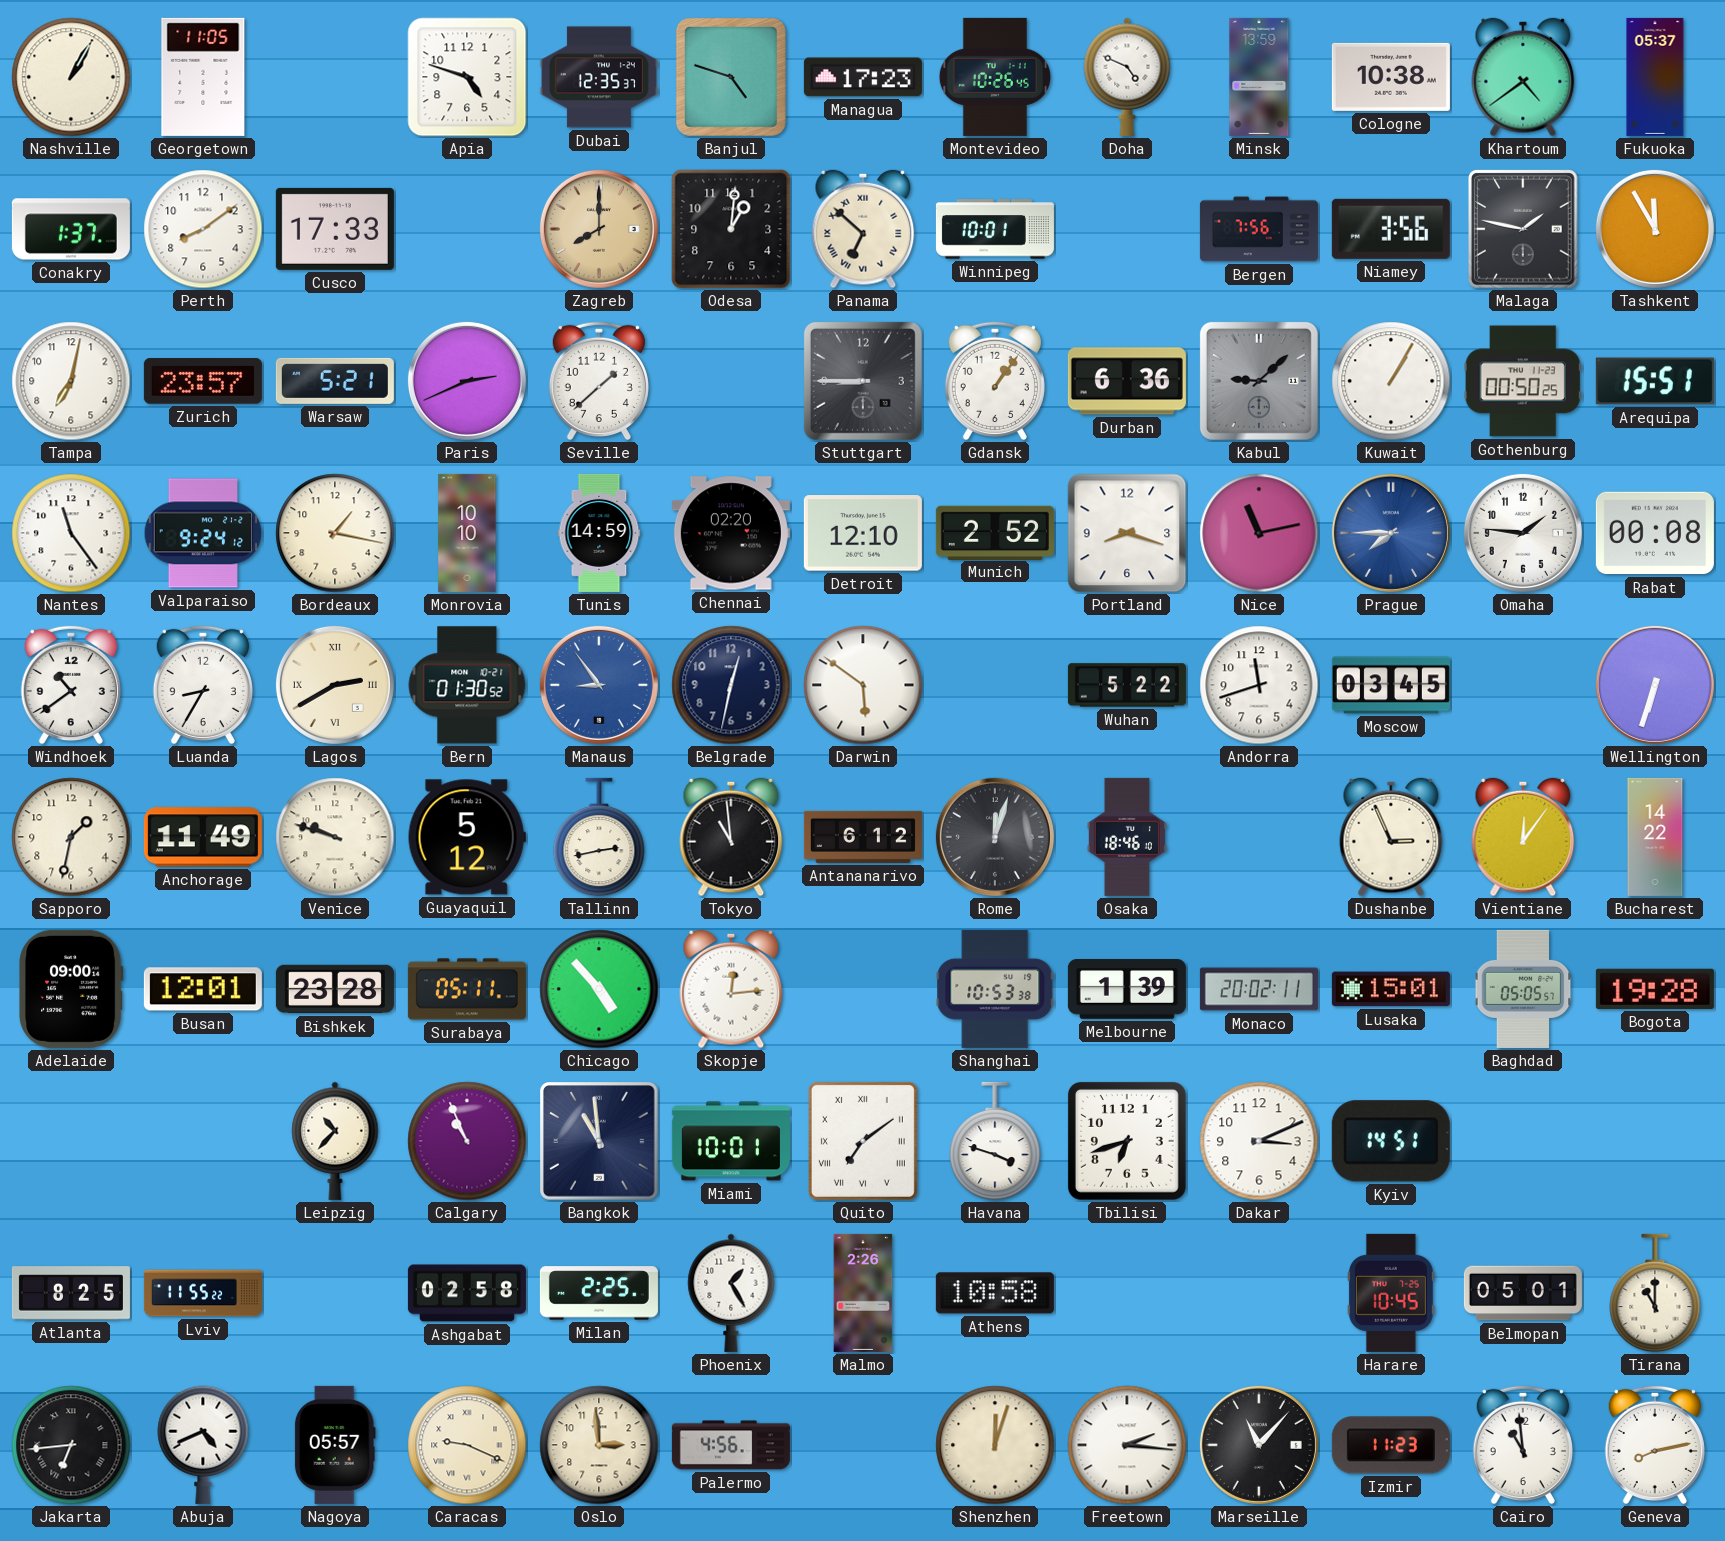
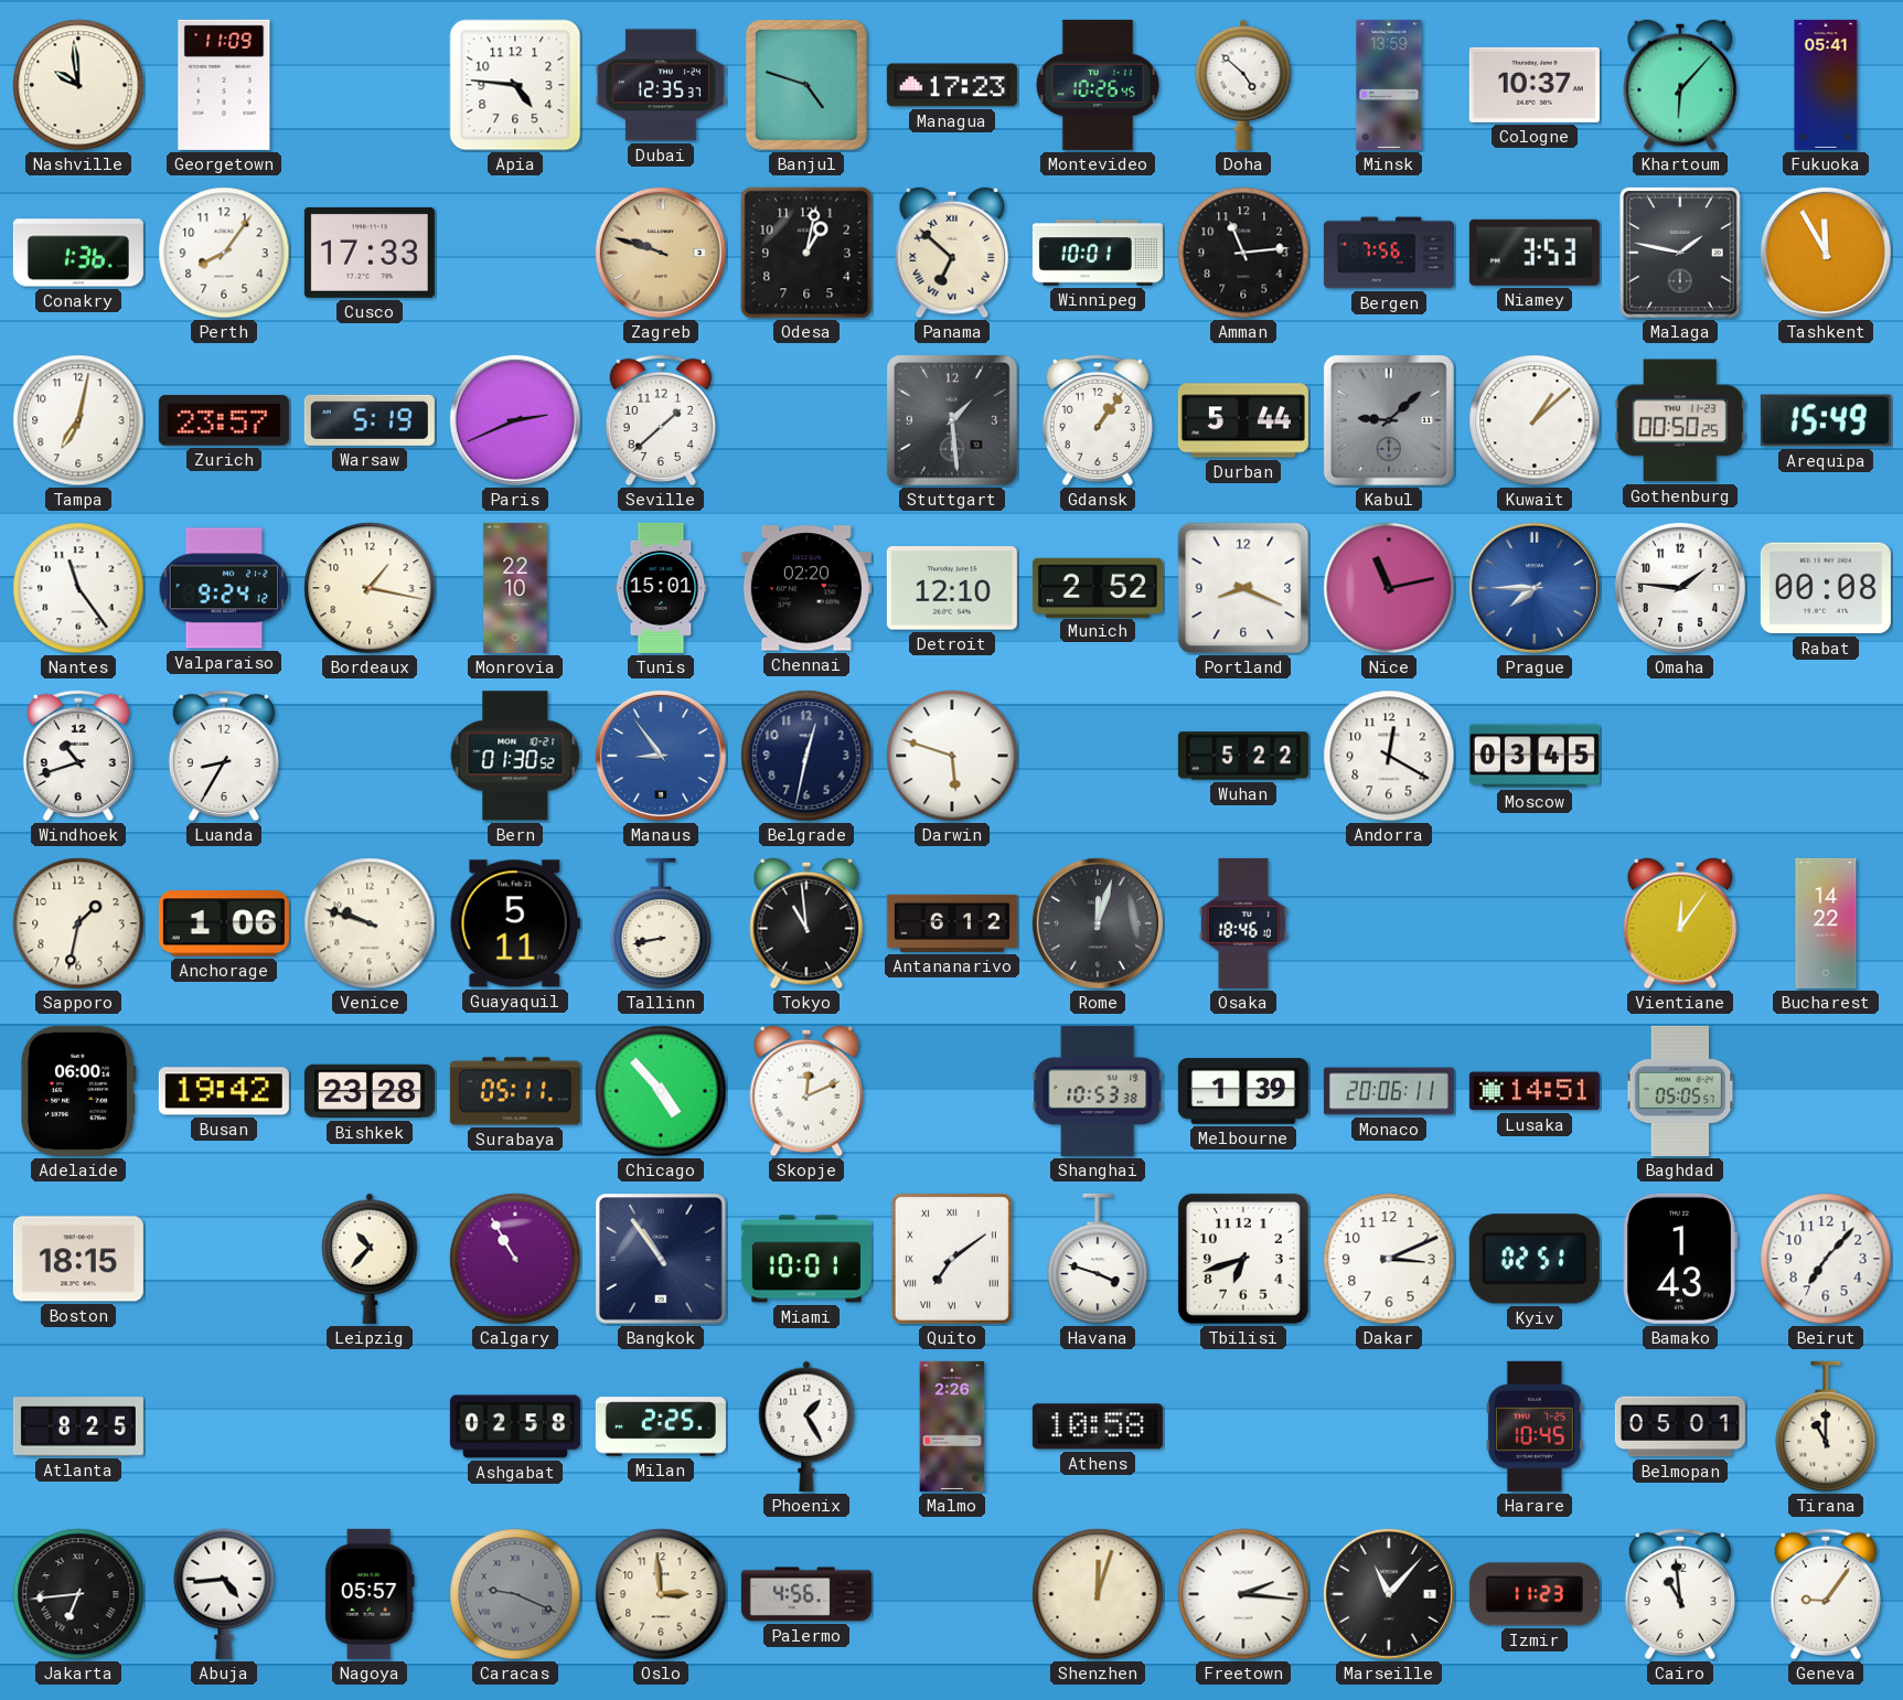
Nashville: 1:05 -> 9:59
Georgetown: 11:05 -> 11:09
Apia: 4:48 -> 4:46
Doha: 4:49 -> 4:52
Cologne: 10:38 -> 10:37
Khartoum: 4:39 -> 6:07
Fukuoka: 05:37 -> 05:41
Conakry: 1:37 -> 1:36
Perth: 8:09 -> 8:06
Zagreb: 8:00 -> 9:48
Odesa: 1:01 -> 1:02
Amman: none -> 11:14
Niamey: 3:56 -> 3:53
Warsaw: 5:21 -> 5:19
Stuttgart: 8:45 -> 1:29
Durban: 6:36 -> 5:44
Kuwait: 1:05 -> 1:08
Arequipa: 15:51 -> 15:49
Monrovia: 10:10 -> 22:10
Tunis: 14:59 -> 15:01
Portland: 8:18 -> 8:19
Windhoek: 10:39 -> 10:42
Lagos: 2:40 -> none
Darwin: 5:51 -> 5:48
Andorra: 11:42 -> 12:20
Wellington: 6:33 -> none
Anchorage: 11:49 -> 1:06
Guayaquil: 5:12 -> 5:11
Tallinn: 2:43 -> 8:43
Dushanbe: 2:56 -> none
Adelaide: 09:00 -> 06:00
Busan: 12:01 -> 19:42
Skopje: 12:14 -> 12:11
Monaco: 20:02 -> 20:06
Lusaka: 15:01 -> 14:51
Bogota: 19:28 -> none
Boston: none -> 18:15
Calgary: 10:56 -> 10:55
Bangkok: 10:59 -> 10:54
Kyiv: 14:51 -> 02:51
Bamako: none -> 1:43
Beirut: none -> 7:07
Lviv: 11:55 -> none
Abuja: 4:41 -> 4:44
Caracas dial: cream -> grey
Geneva: 8:13 -> 9:06
